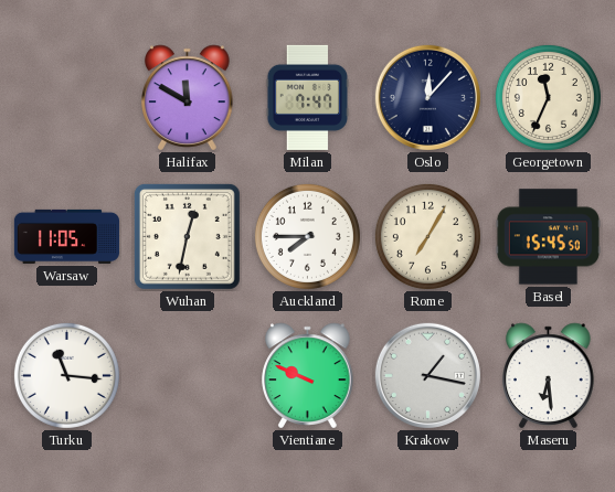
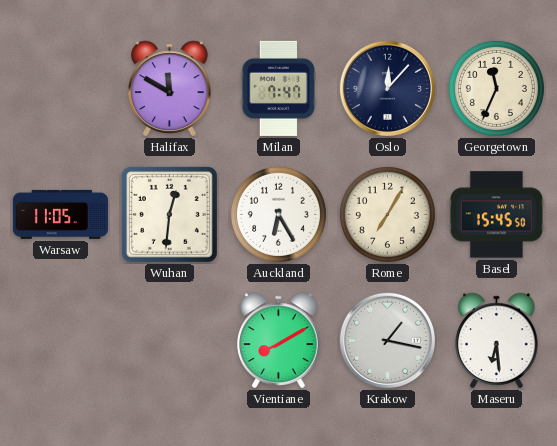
Wuhan: 12:32 -> 12:31
Auckland: 7:45 -> 6:25
Turku: 11:16 -> none
Vientiane: 9:49 -> 8:10
